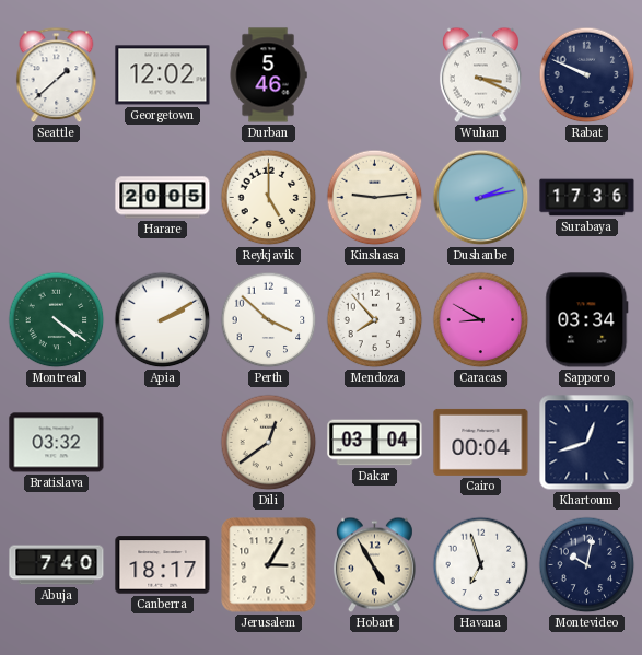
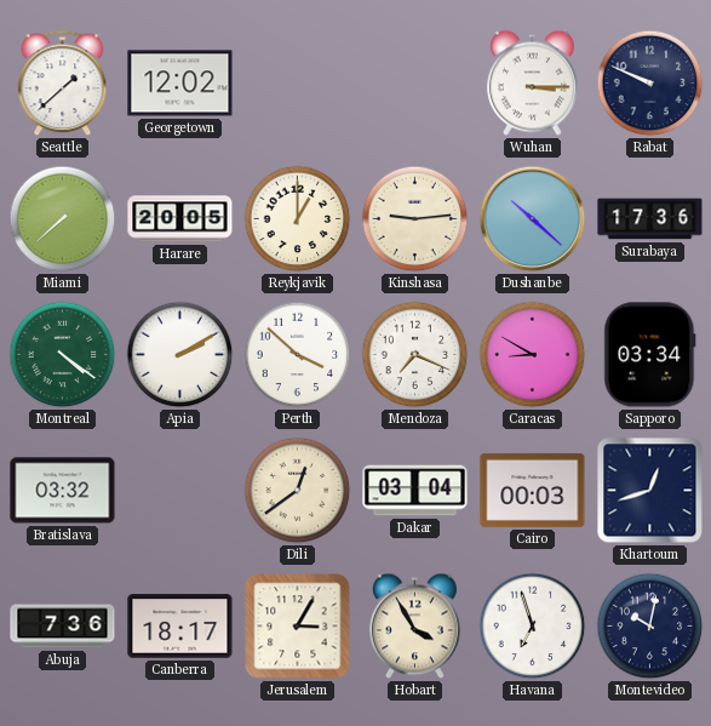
Durban: 5:46 -> none
Wuhan: 3:19 -> 3:15
Miami: none -> 7:38
Reykjavik: 5:00 -> 1:00
Dushanbe: 2:13 -> 10:22
Mendoza: 7:53 -> 7:19
Cairo: 00:04 -> 00:03
Abuja: 7:40 -> 7:36
Hobart: 4:55 -> 3:55
